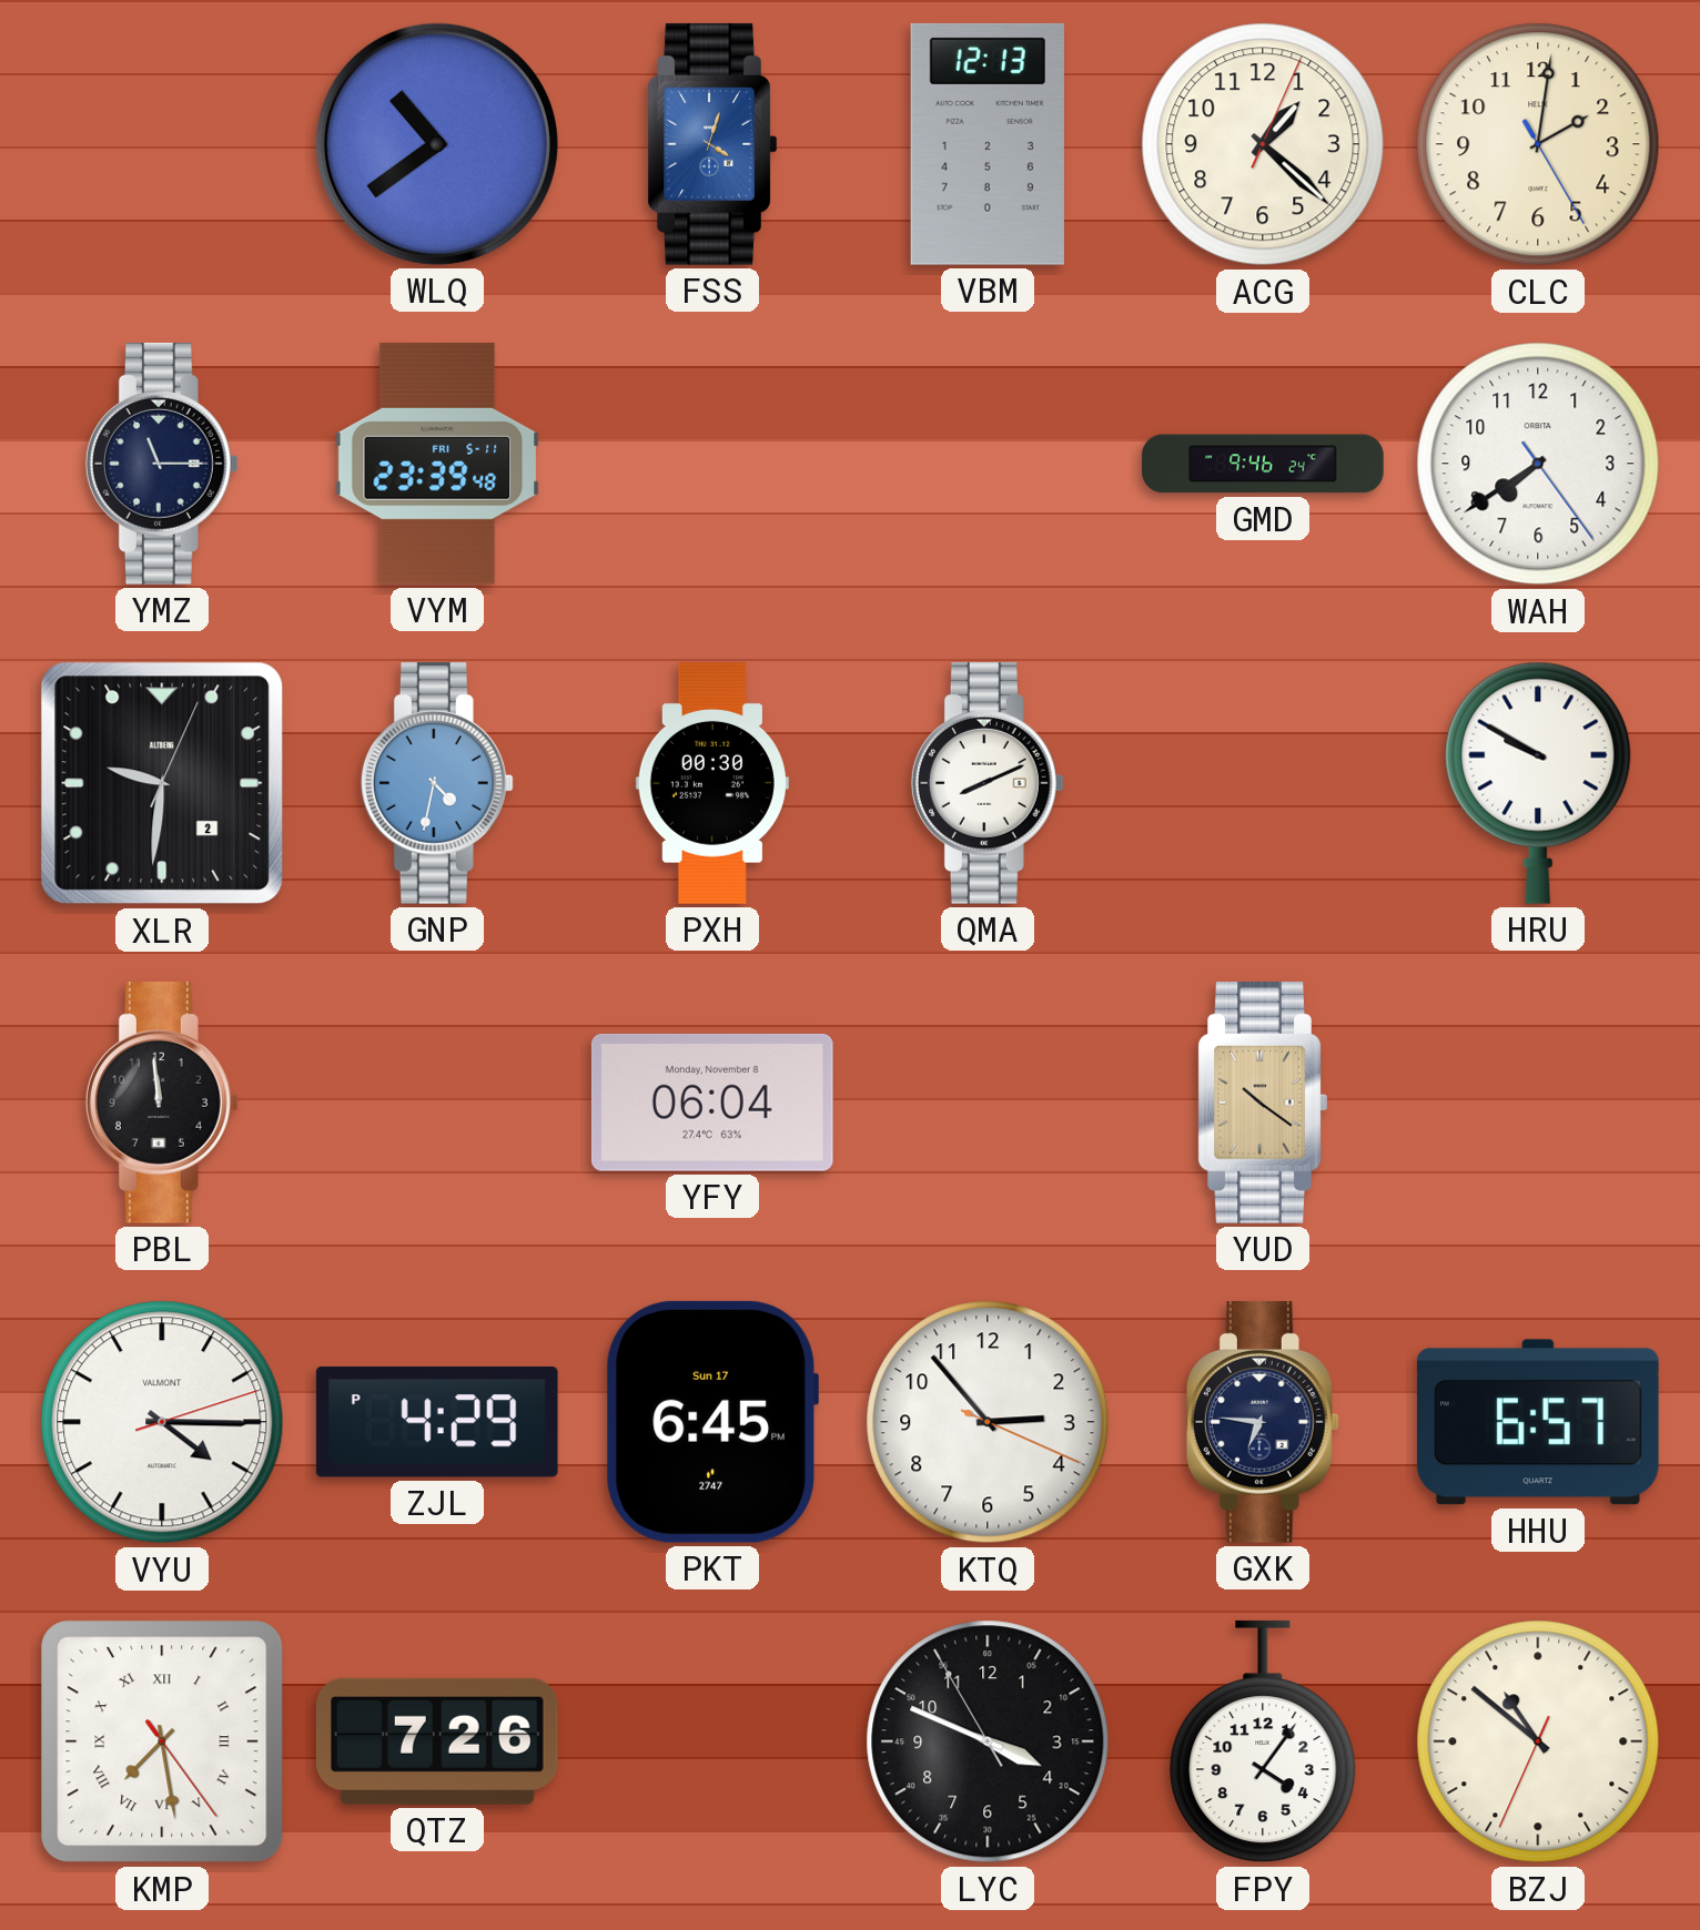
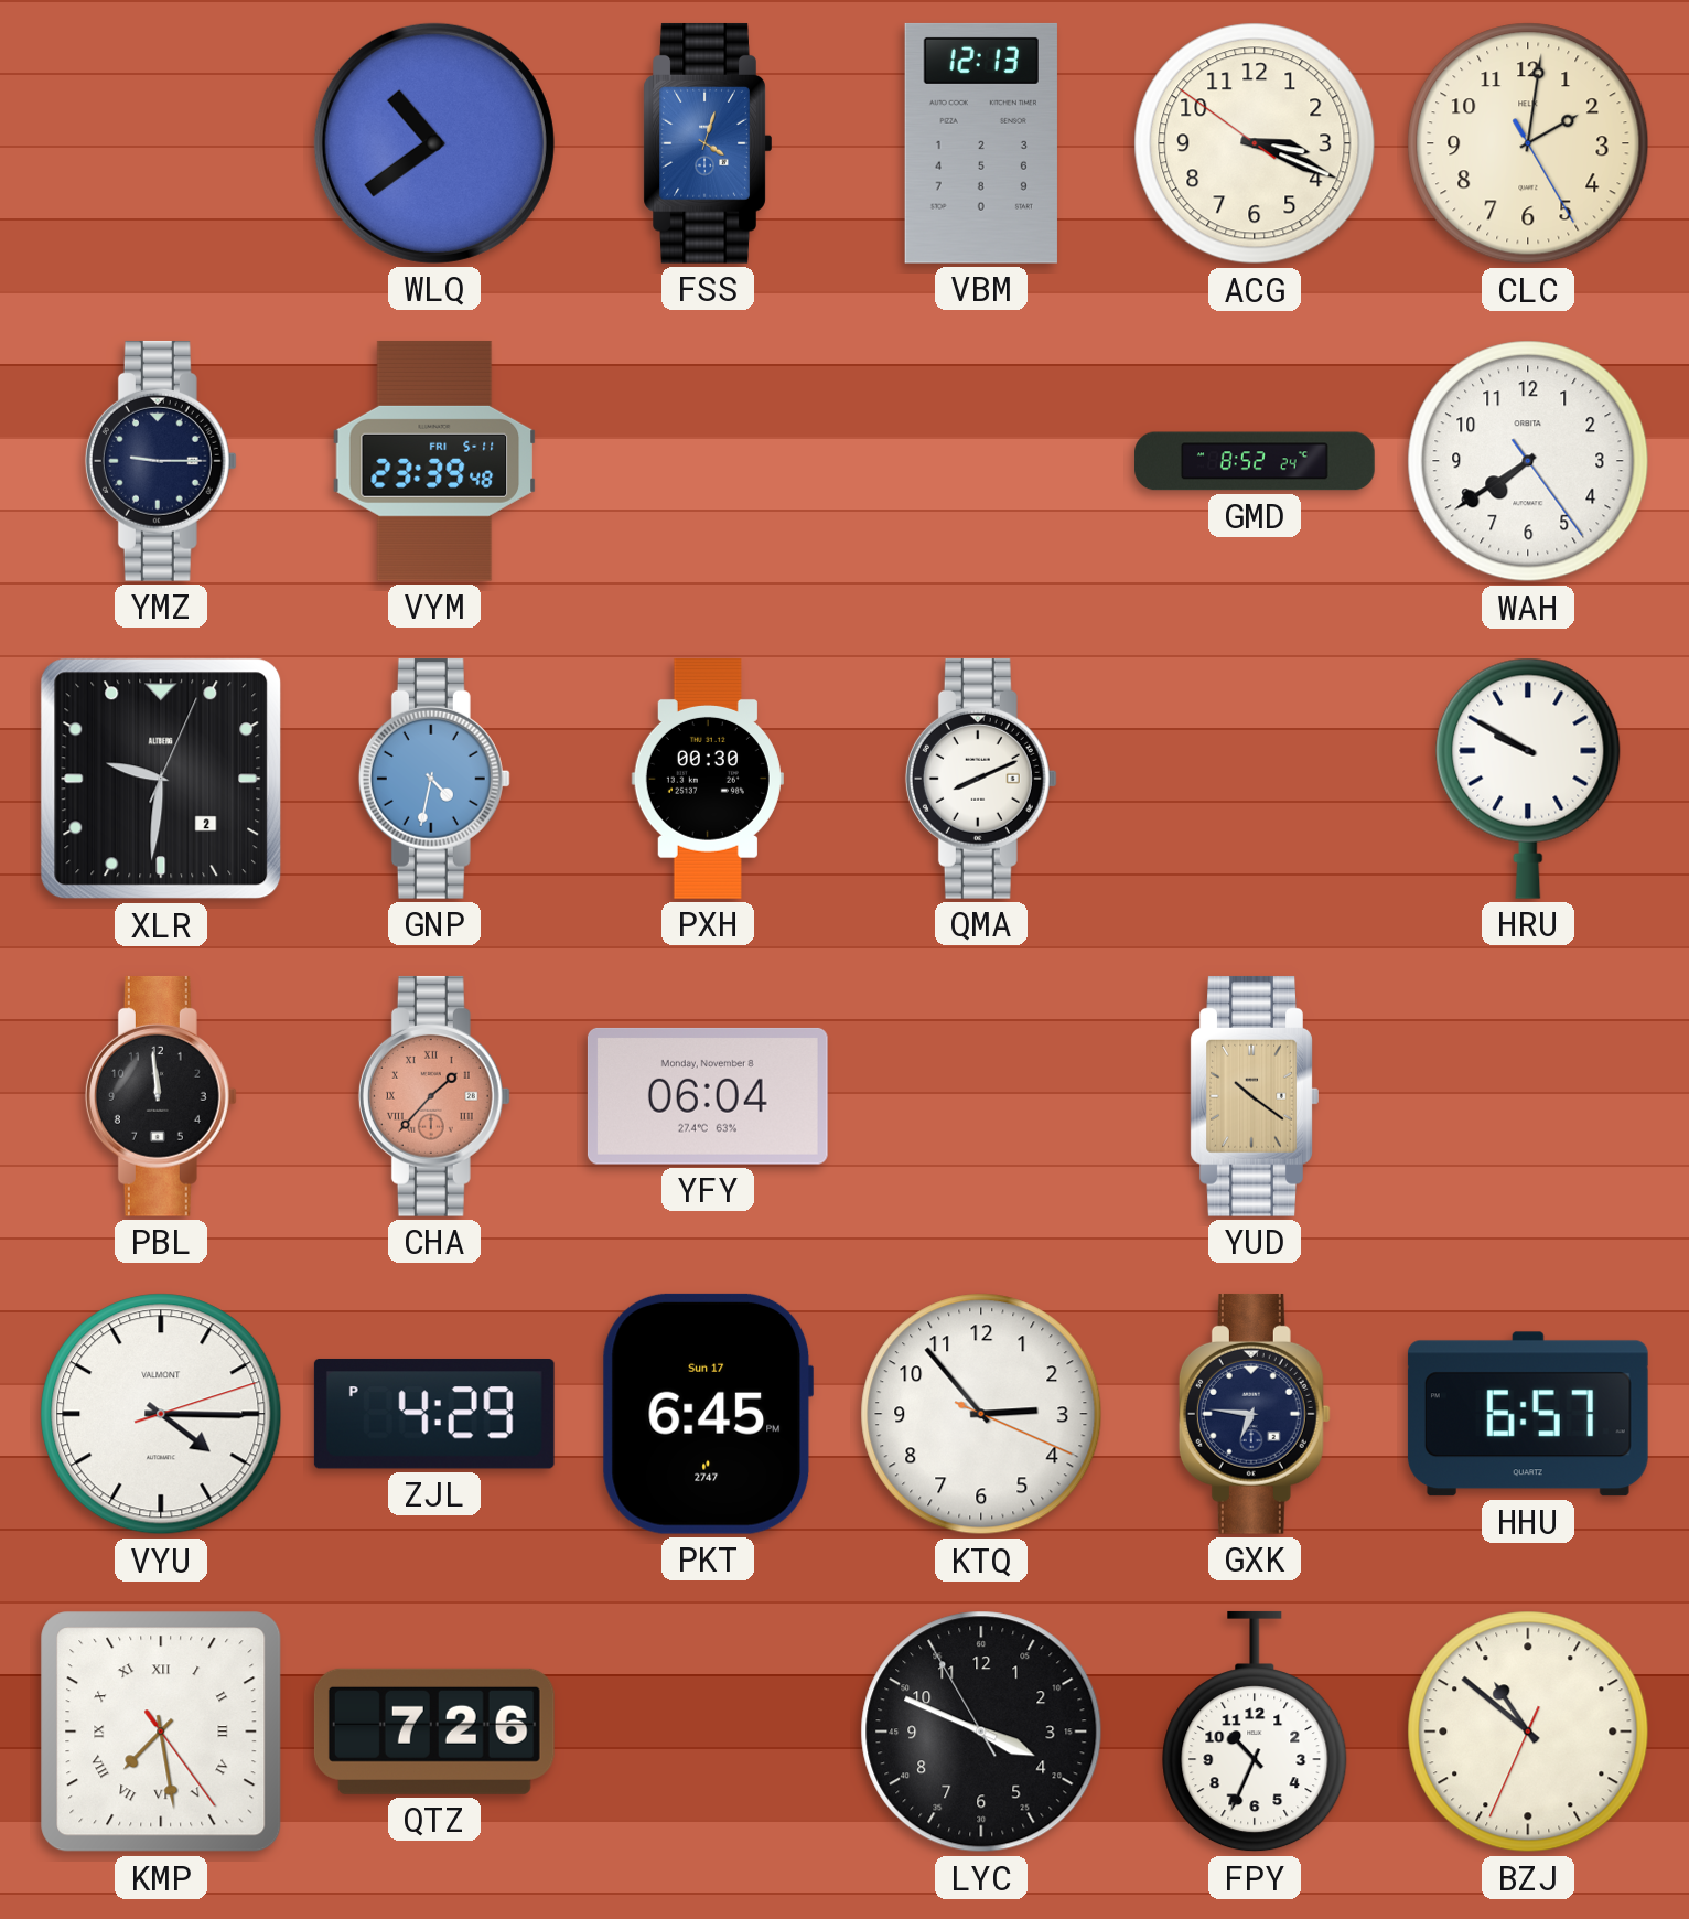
ACG: 1:22 -> 3:18
YMZ: 11:15 -> 9:15
GMD: 9:46 -> 8:52
CHA: none -> 1:37
FPY: 4:06 -> 10:34
